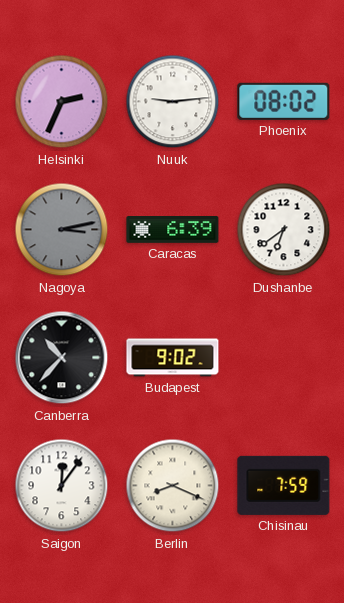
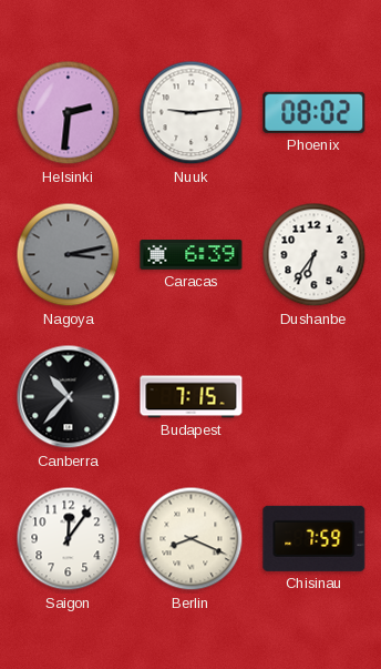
Helsinki: 2:34 -> 2:31
Dushanbe: 6:39 -> 6:36
Budapest: 9:02 -> 7:15
